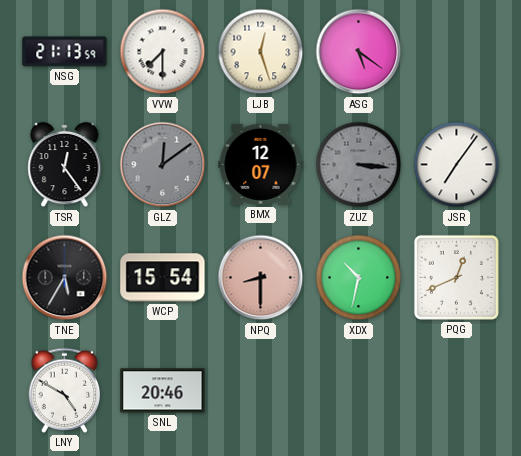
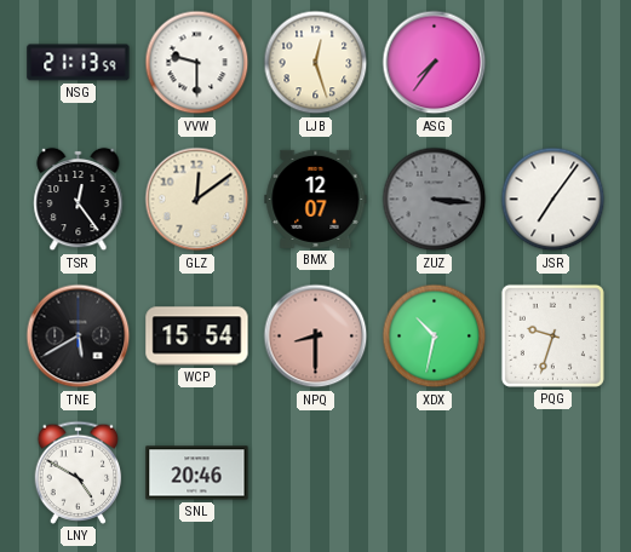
VVW: 7:30 -> 9:30
ASG: 5:21 -> 7:36
GLZ dial: grey -> cream
TNE: 5:35 -> 5:40
PQG: 12:41 -> 9:33
